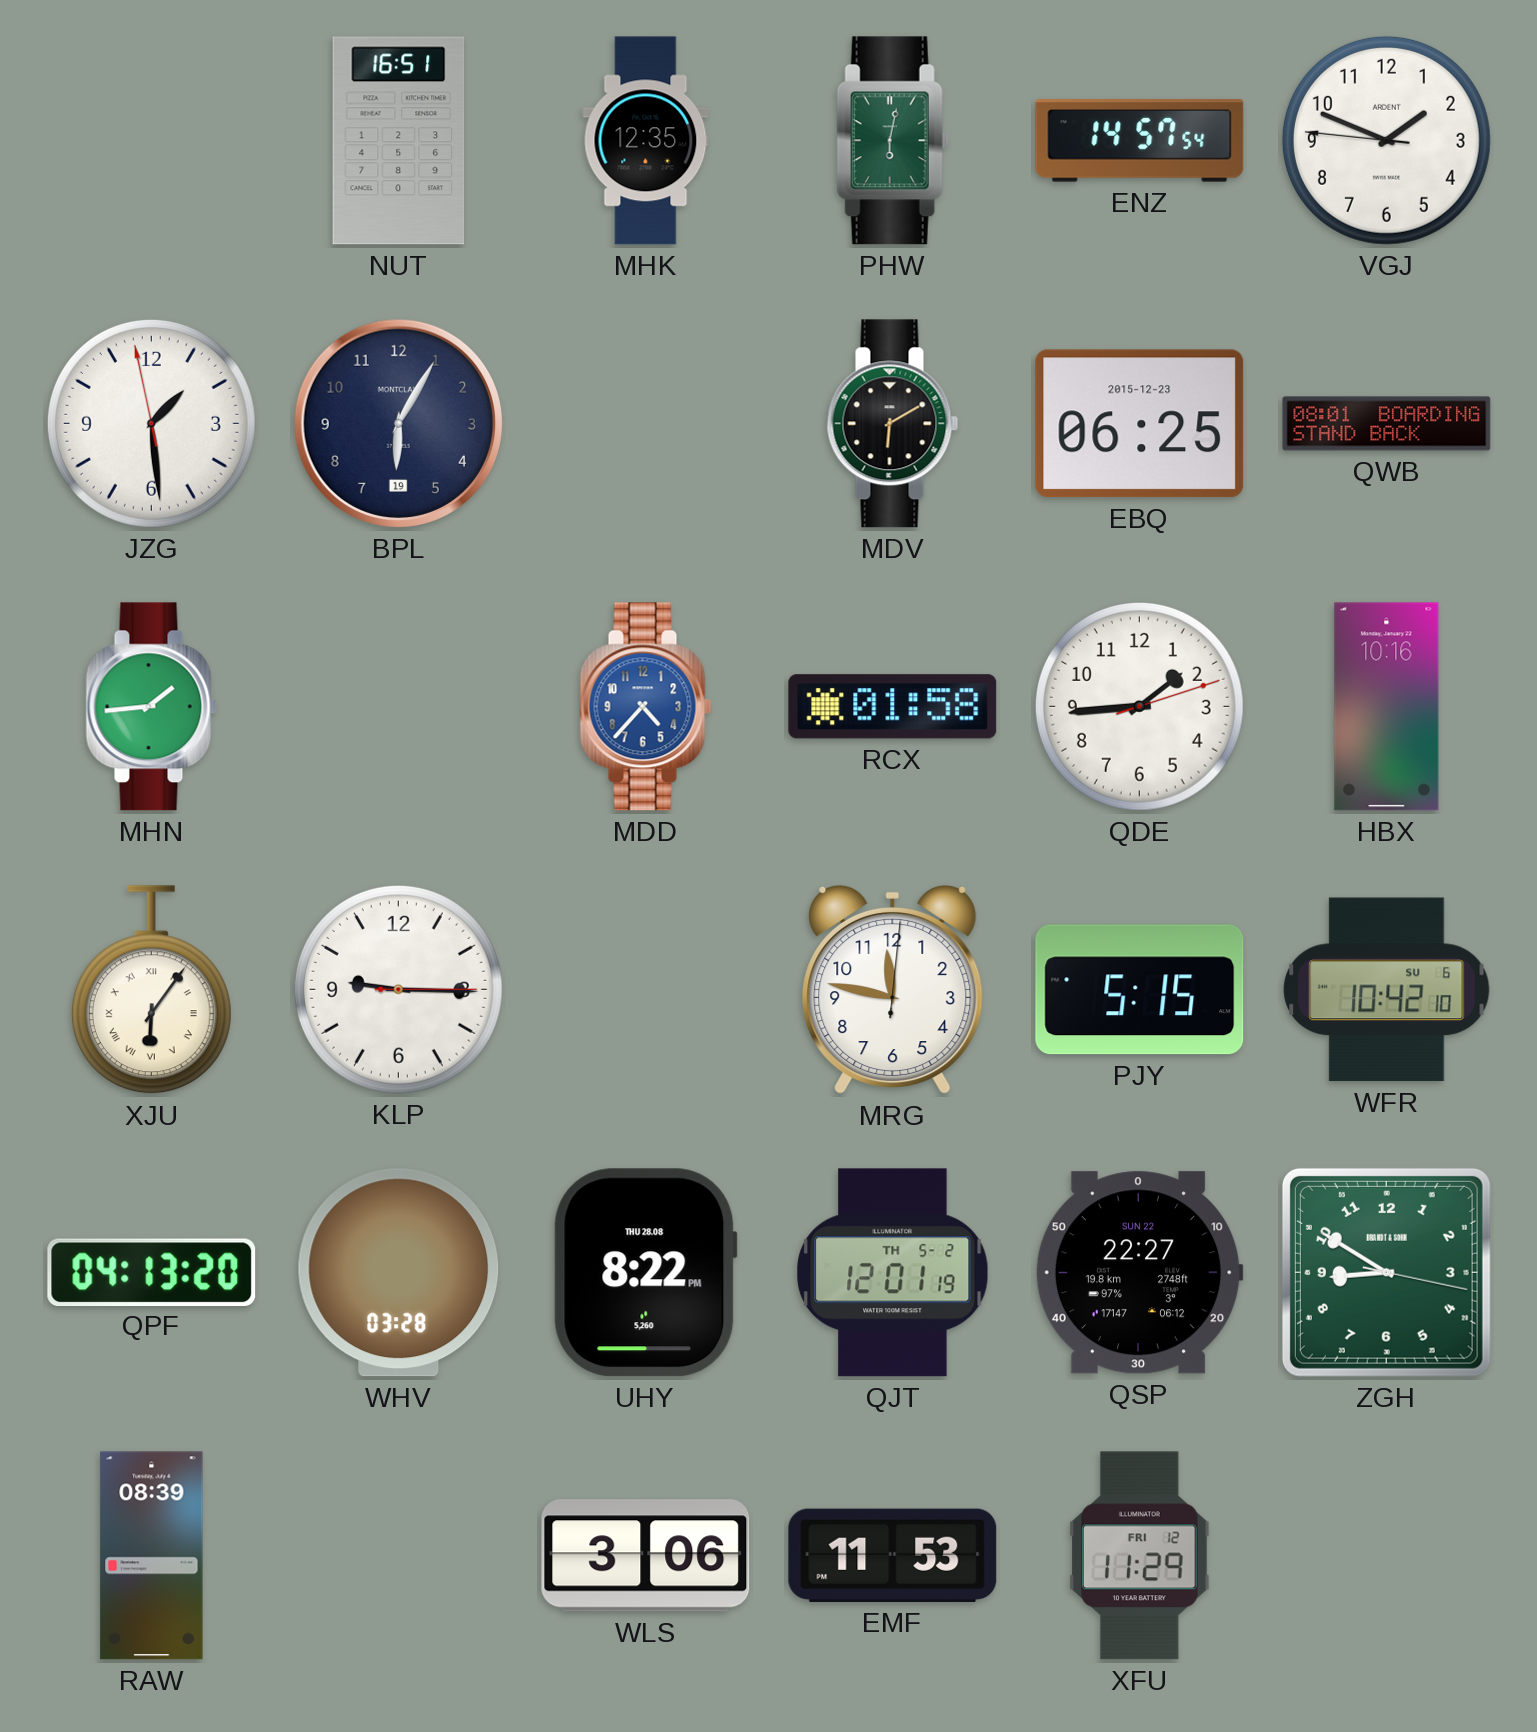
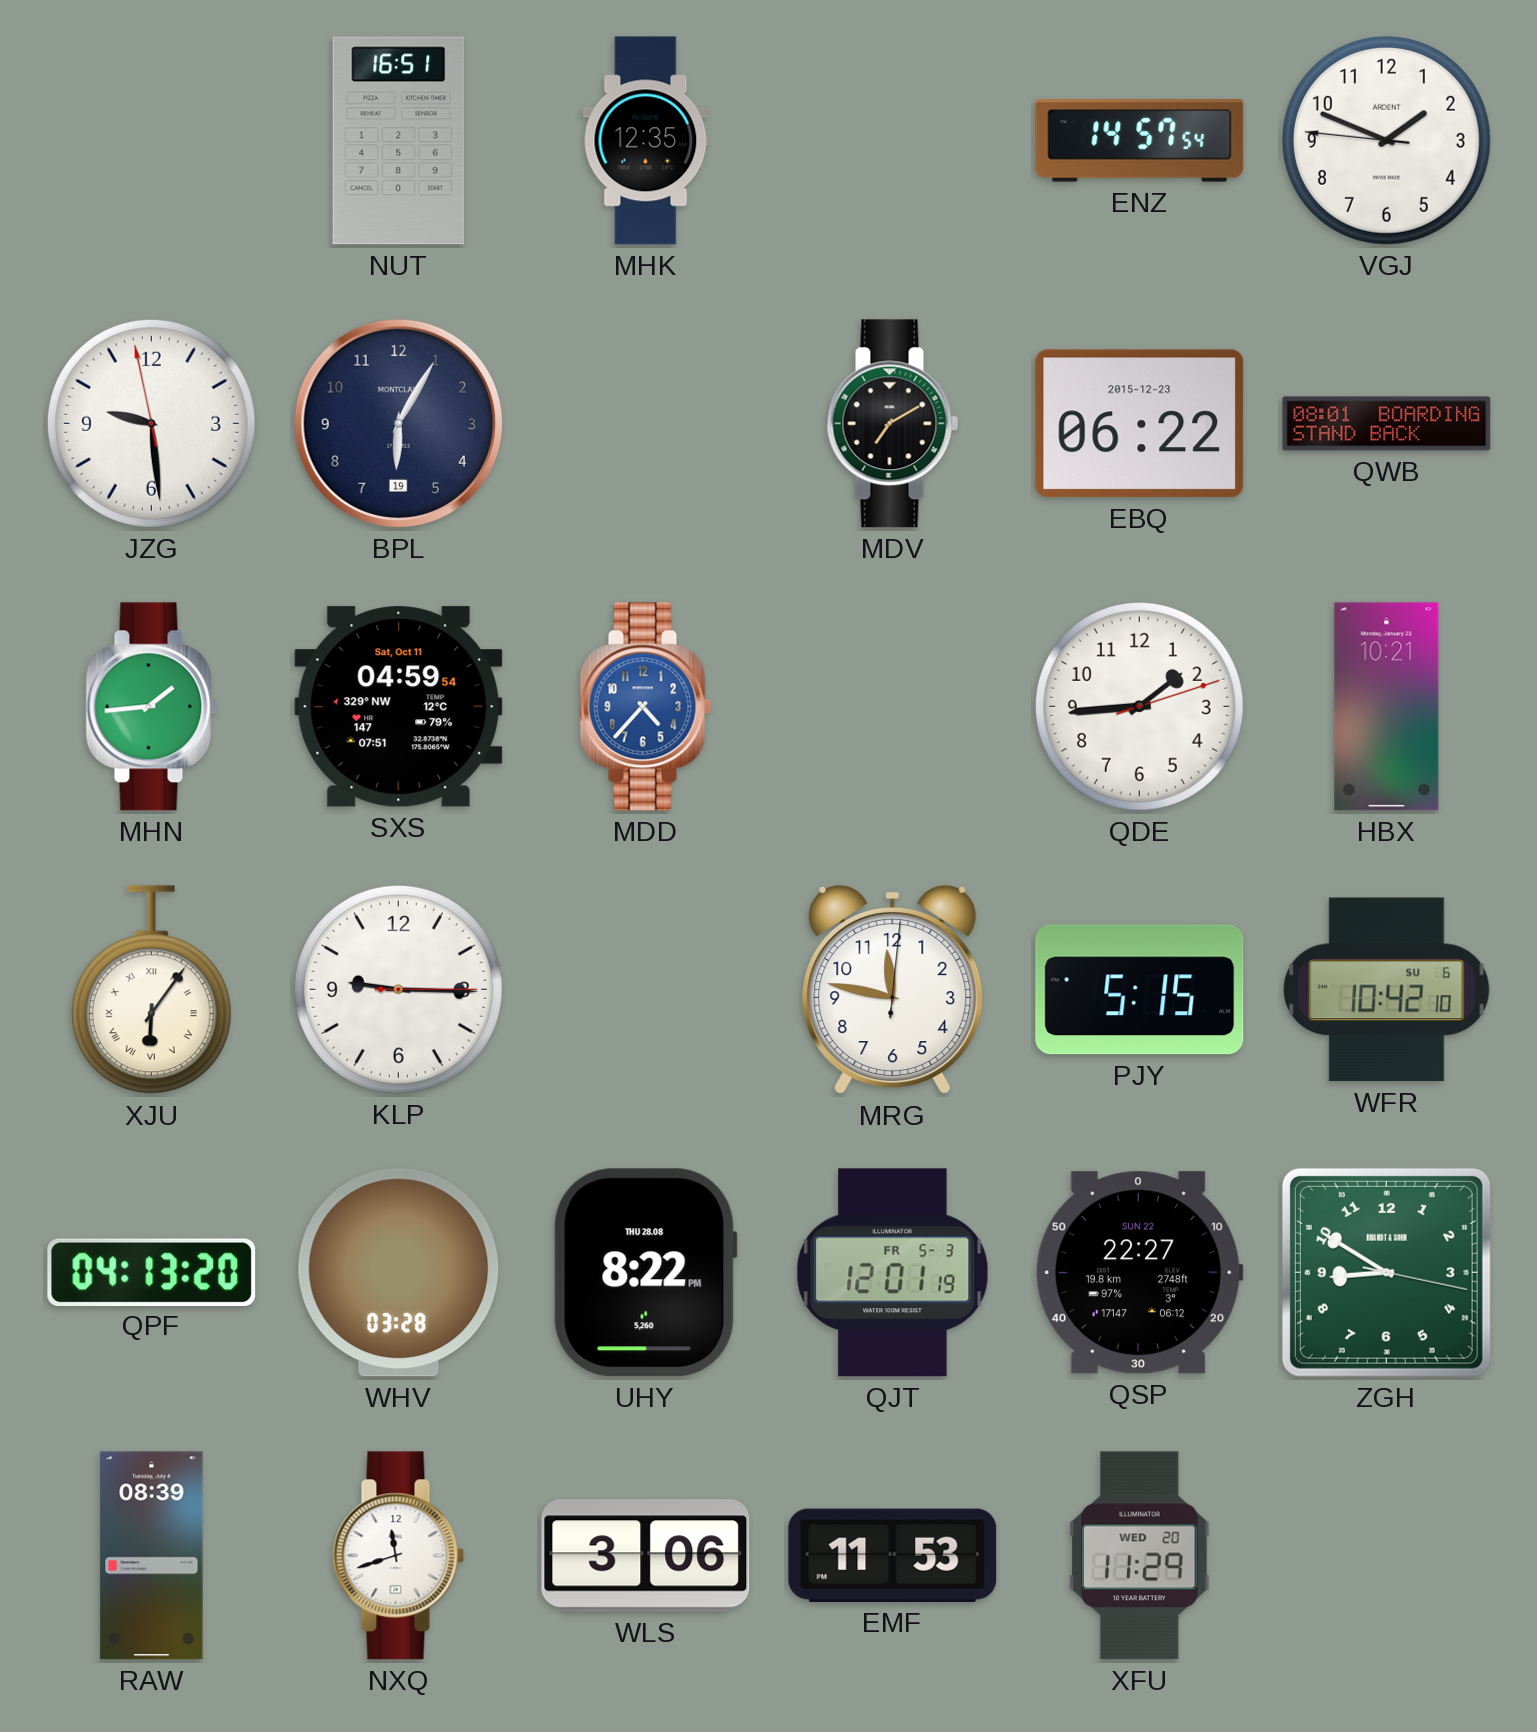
PHW: 6:02 -> none
JZG: 1:28 -> 9:28
MDV: 6:10 -> 7:10
EBQ: 06:25 -> 06:22
SXS: none -> 04:59
RCX: 01:58 -> none
HBX: 10:16 -> 10:21
QJT date: TH 5-2 -> FR 5-3
NXQ: none -> 11:42
XFU date: FRI 12 -> WED 20
